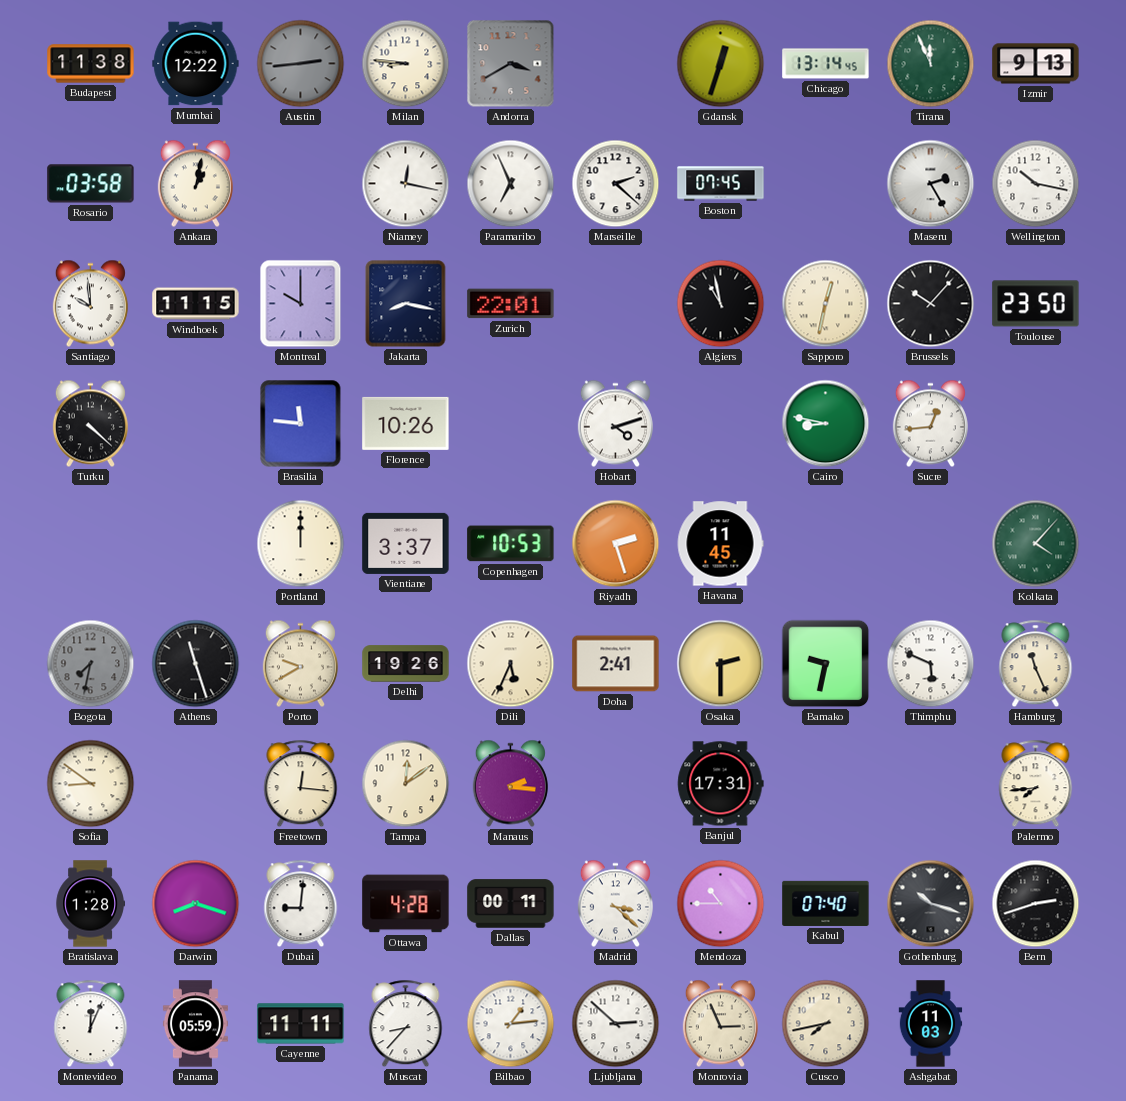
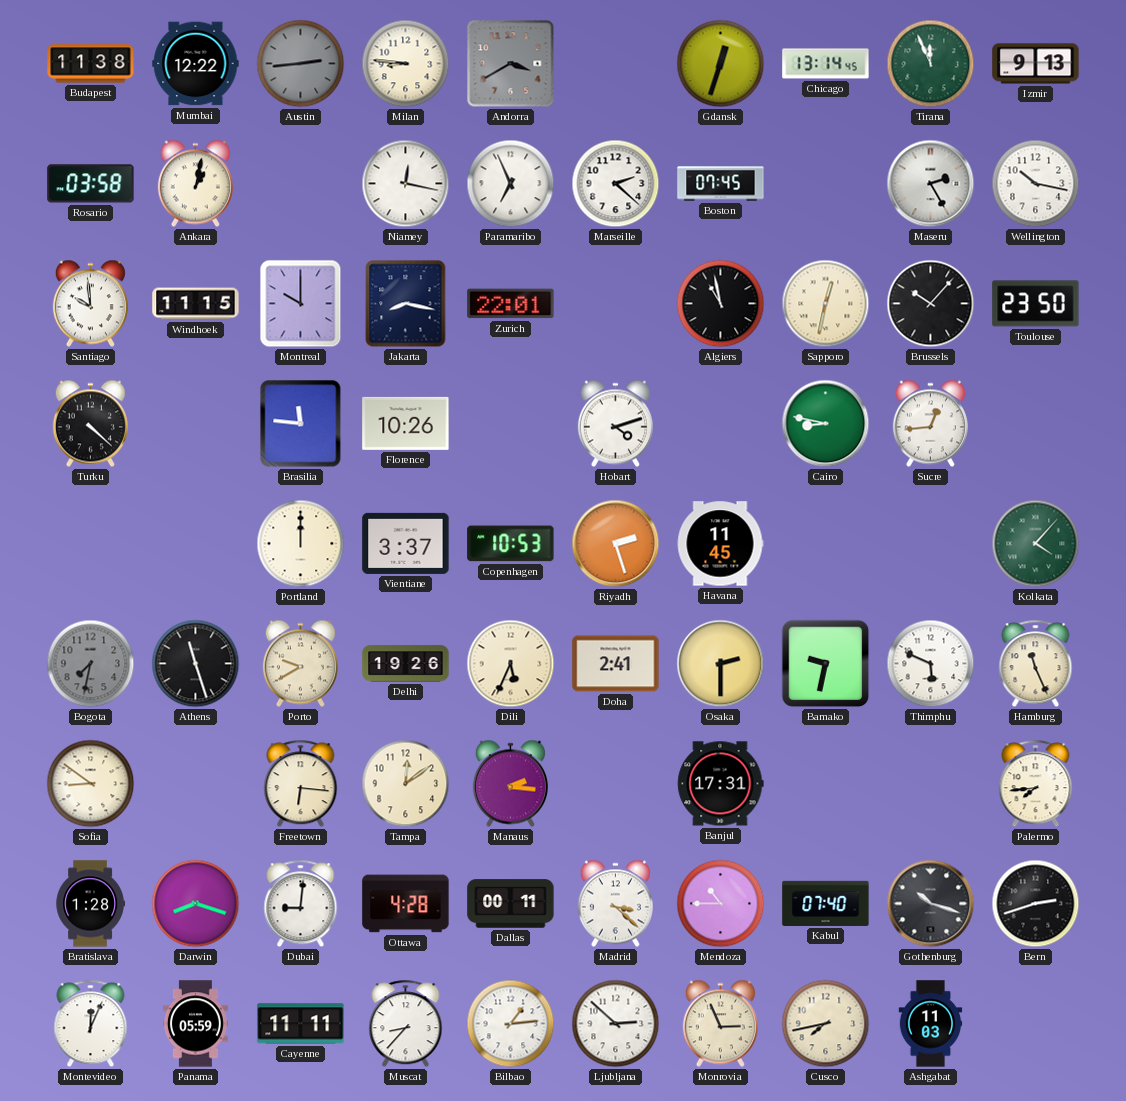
Freetown: 12:16 -> 6:16
